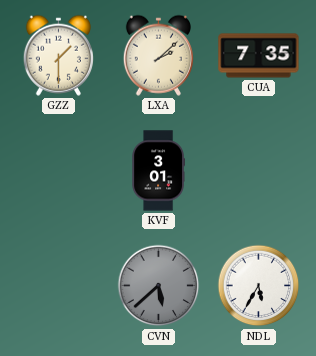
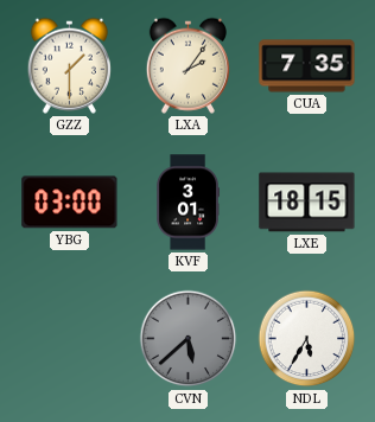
LXA: 2:08 -> 2:06
YBG: none -> 03:00
LXE: none -> 18:15
